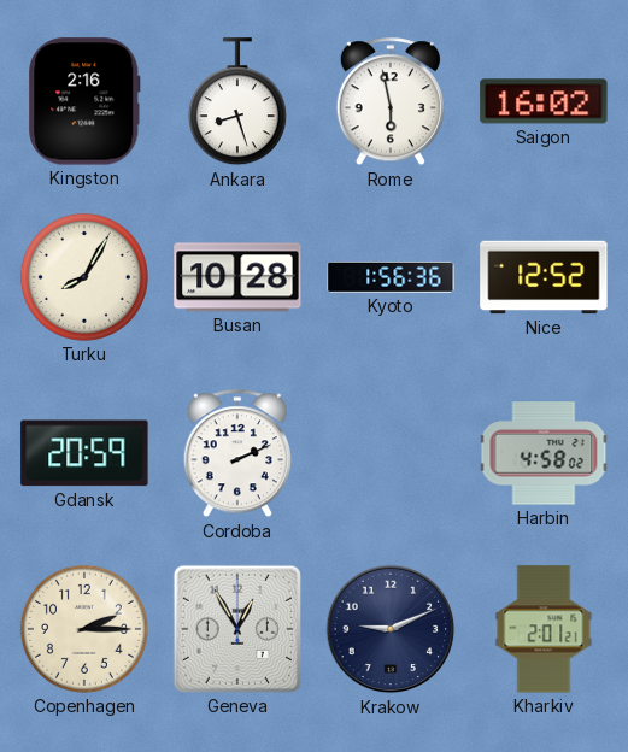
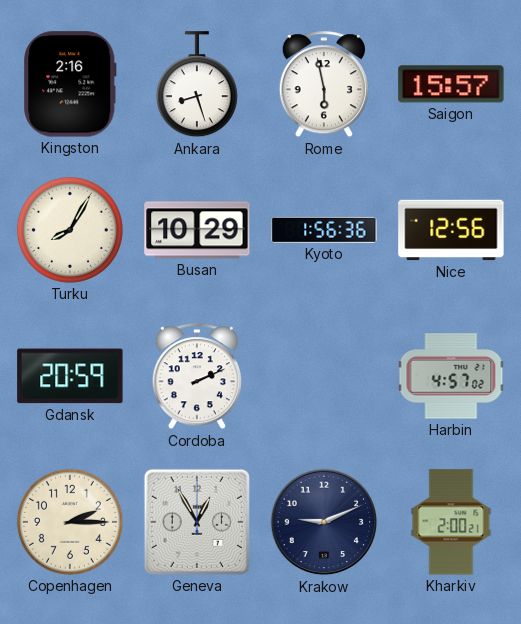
Saigon: 16:02 -> 15:57
Busan: 10:28 -> 10:29
Nice: 12:52 -> 12:56
Harbin: 4:58 -> 4:57
Kharkiv: 2:01 -> 2:00
